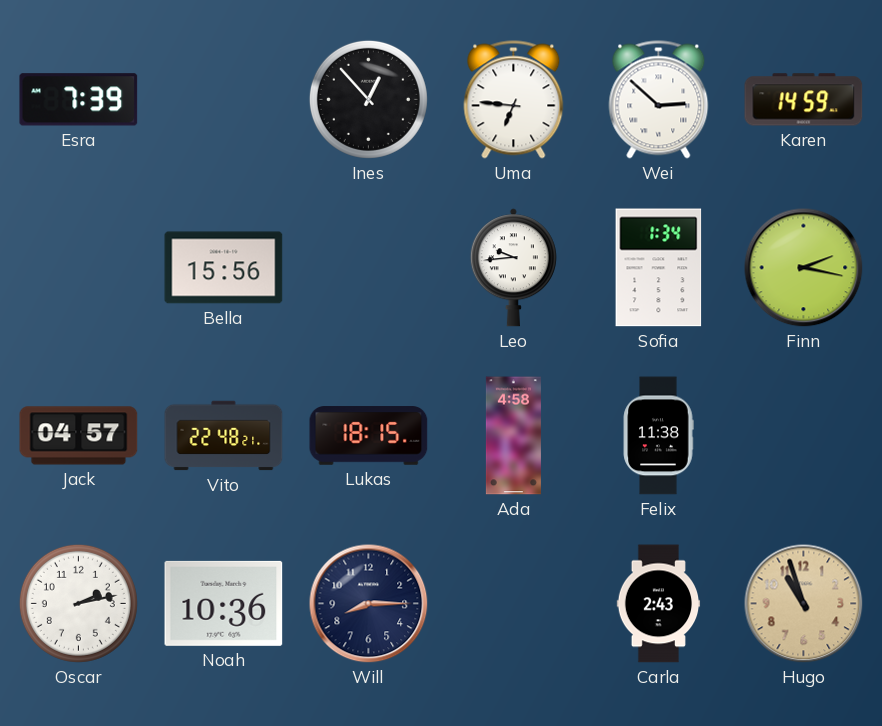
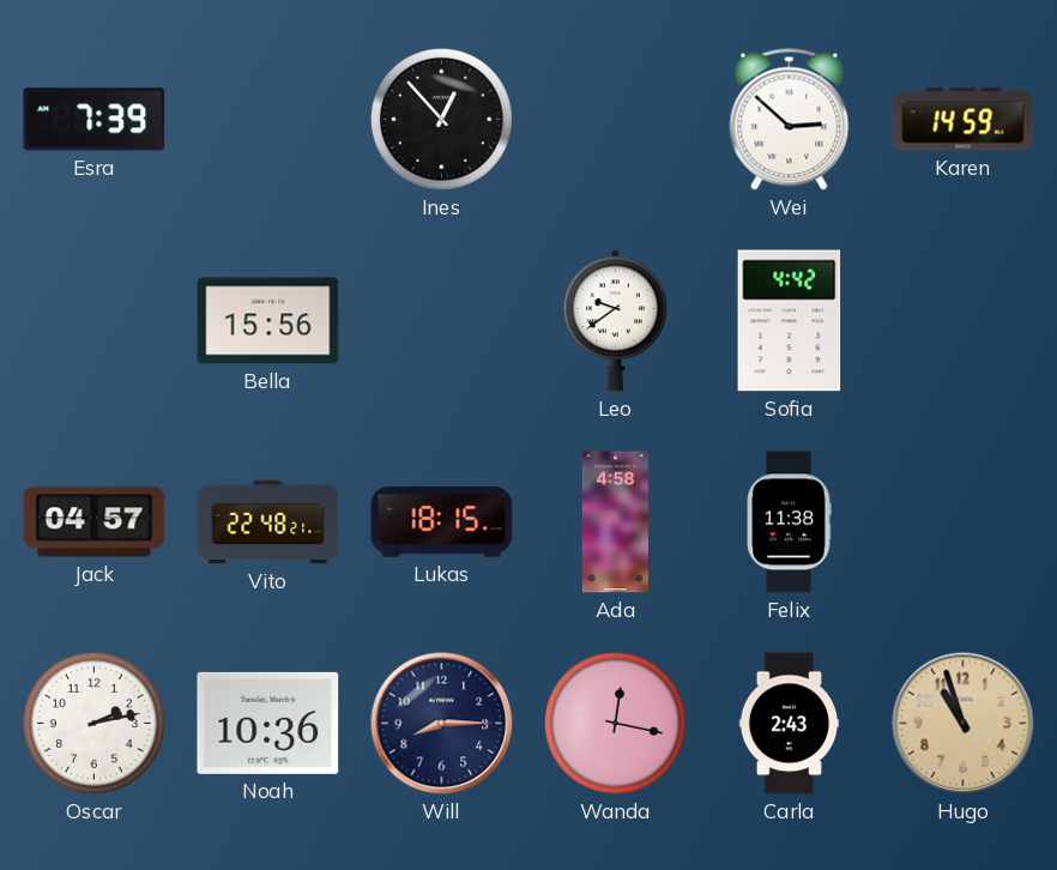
Uma: 6:46 -> none
Leo: 9:44 -> 9:39
Sofia: 1:34 -> 4:42
Finn: 2:17 -> none
Wanda: none -> 12:17
